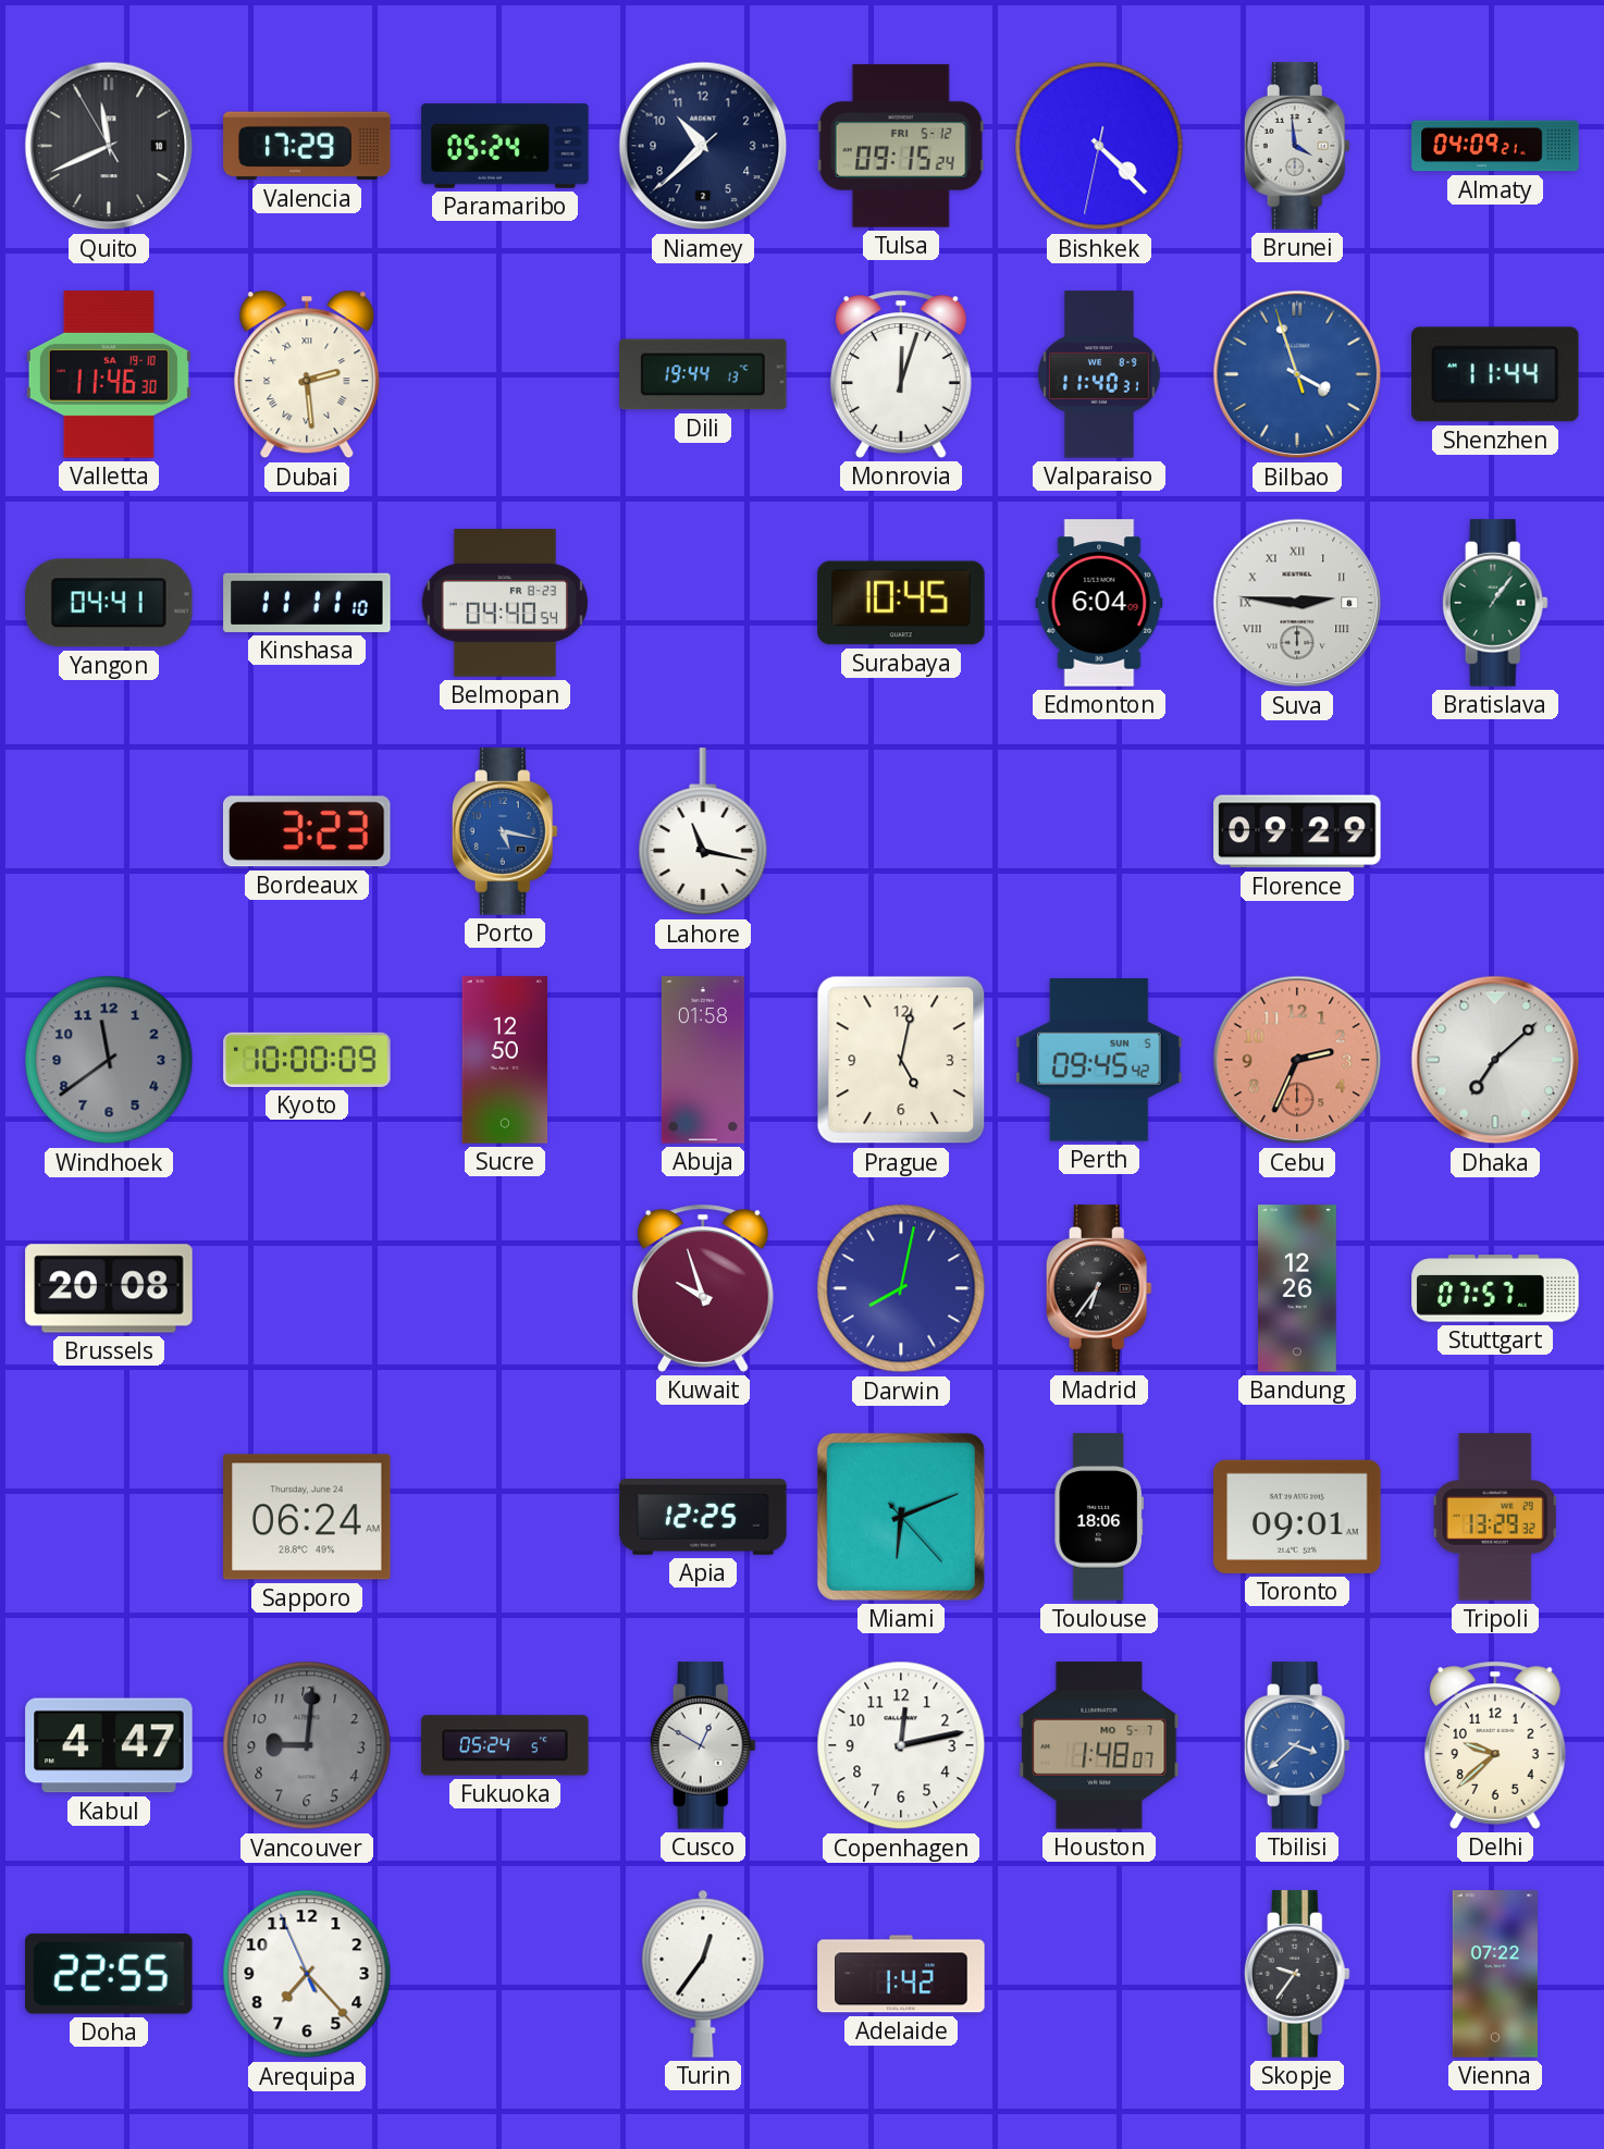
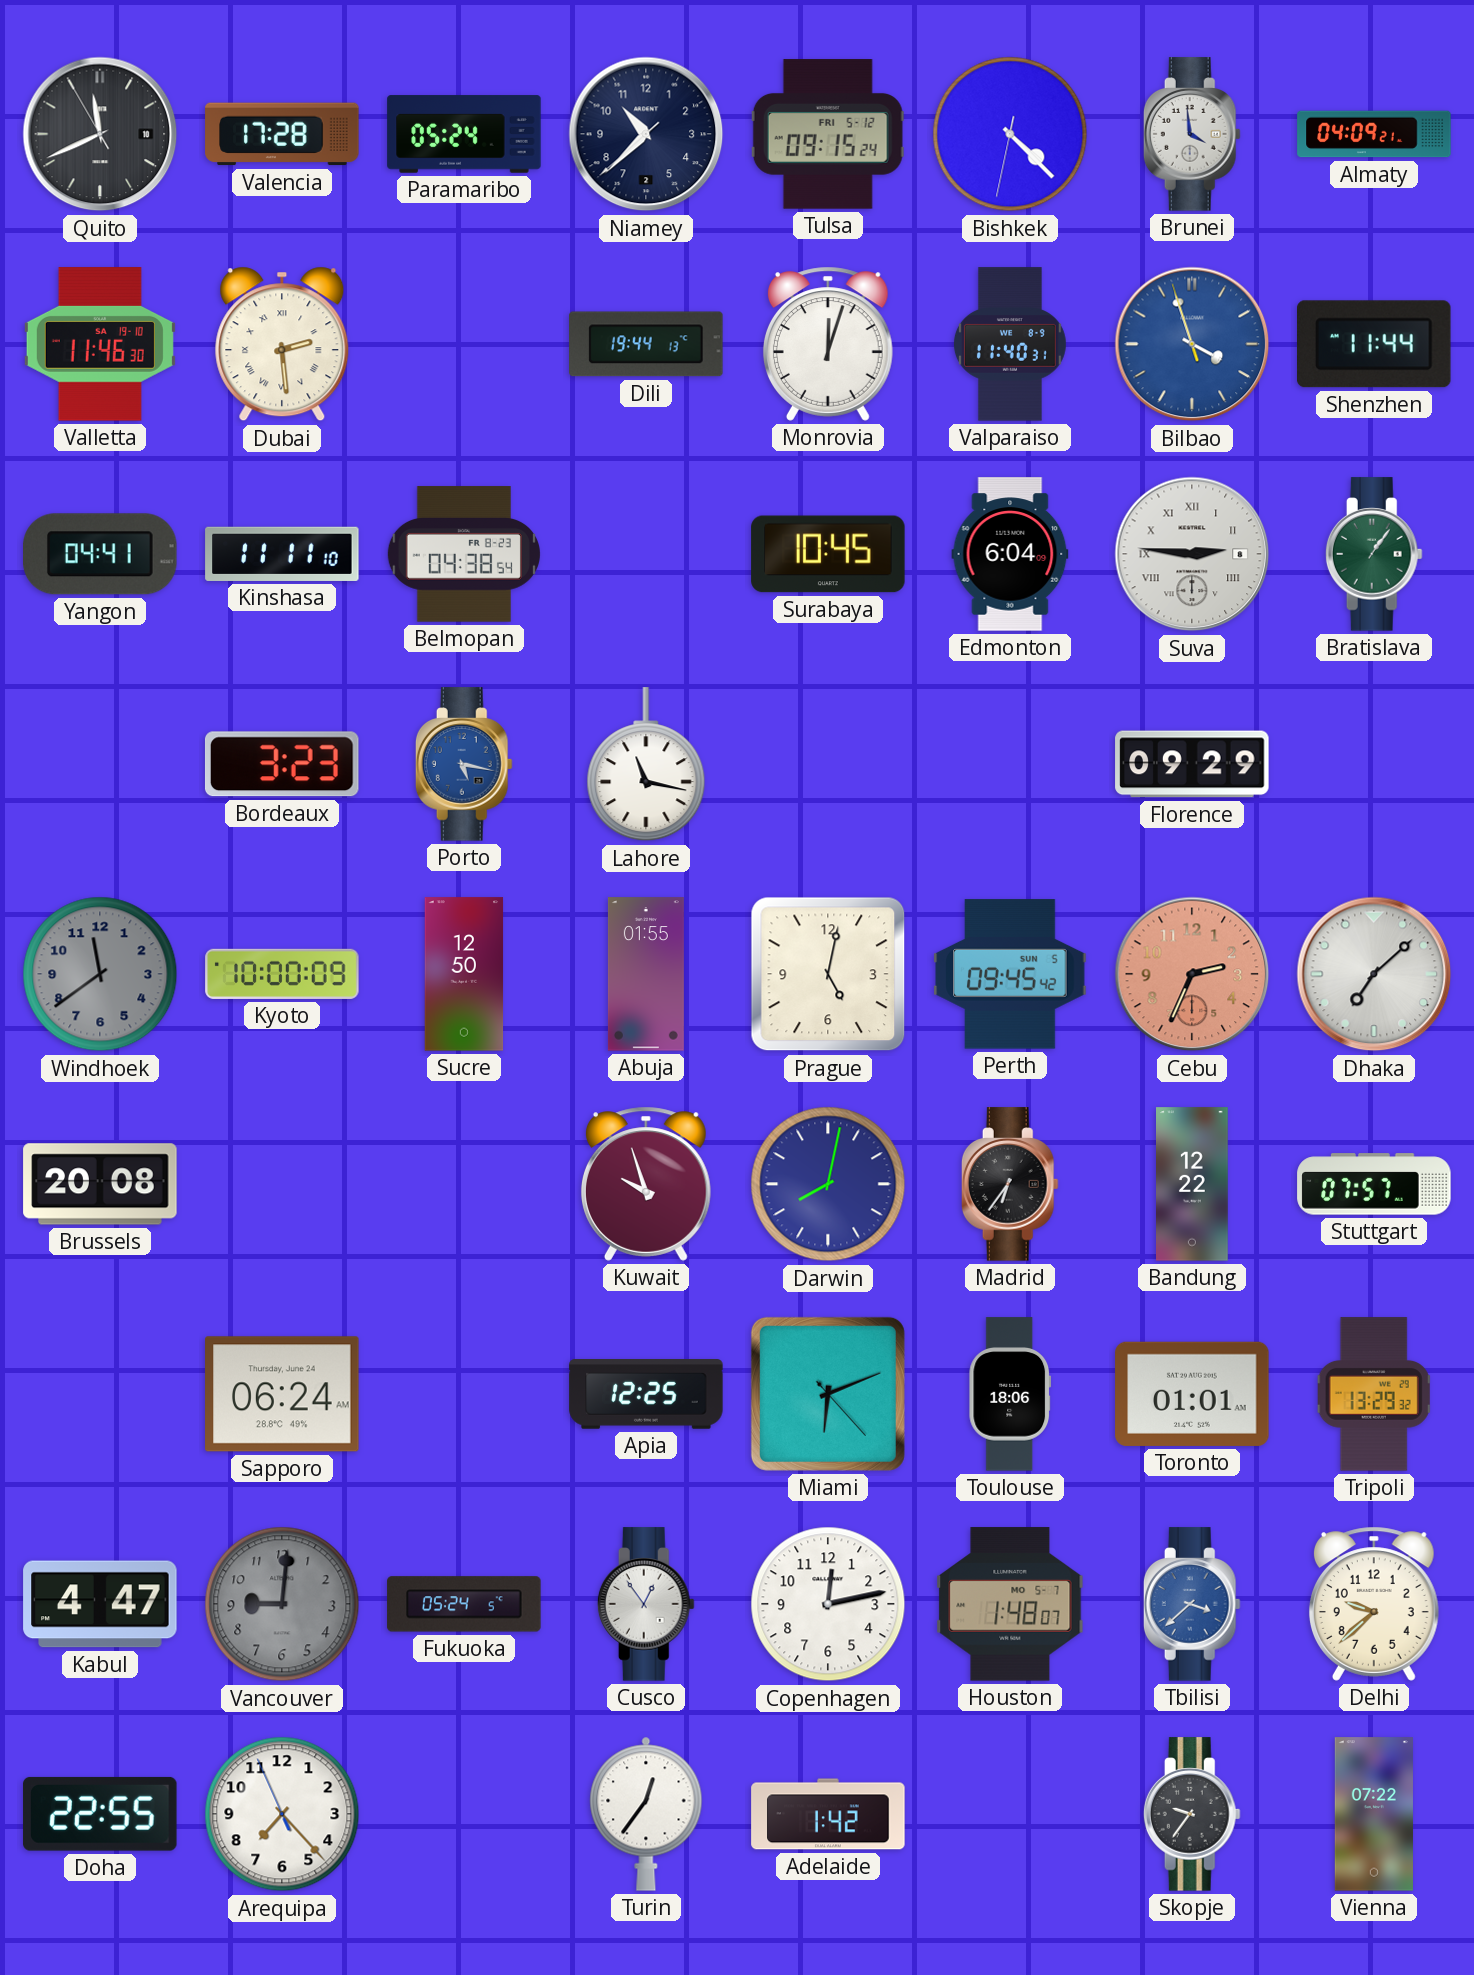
Valencia: 17:29 -> 17:28
Belmopan: 04:40 -> 04:38
Abuja: 01:58 -> 01:55
Bandung: 12:26 -> 12:22
Toronto: 09:01 -> 01:01
Cusco: 12:50 -> 12:54
